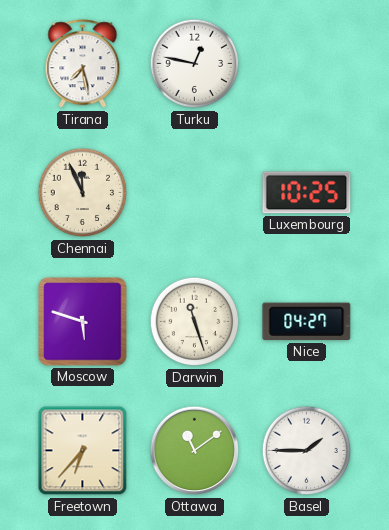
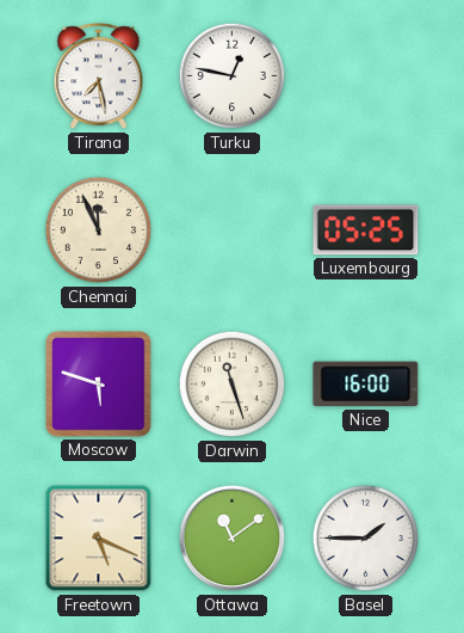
Luxembourg: 10:25 -> 05:25
Nice: 04:27 -> 16:00
Freetown: 6:37 -> 5:19
